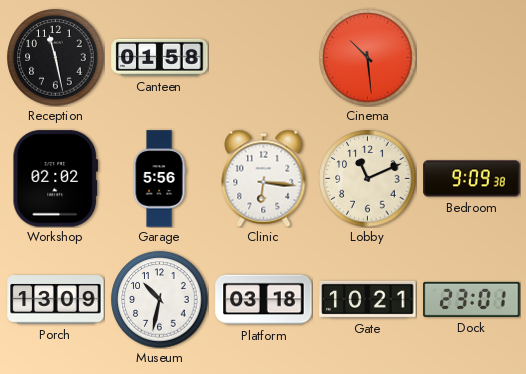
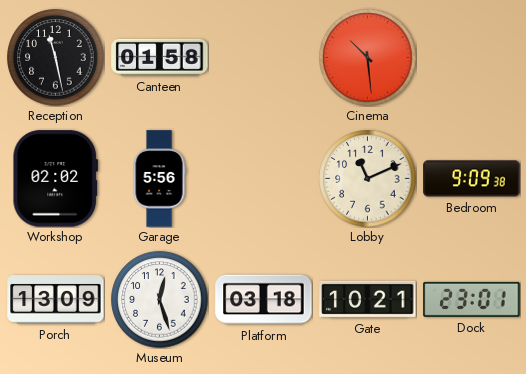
Clinic: 6:16 -> none
Museum: 10:32 -> 12:27
